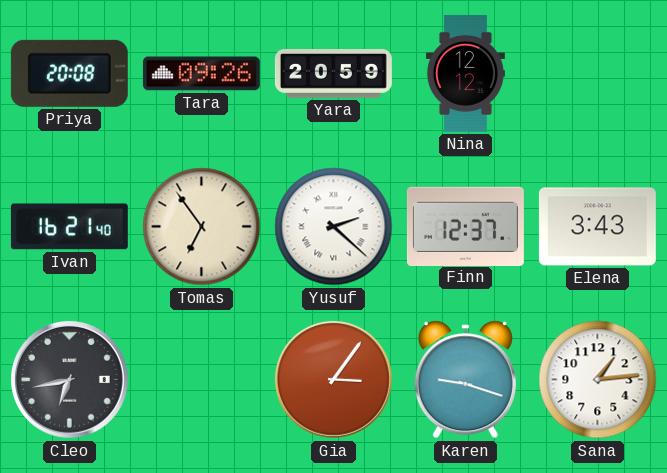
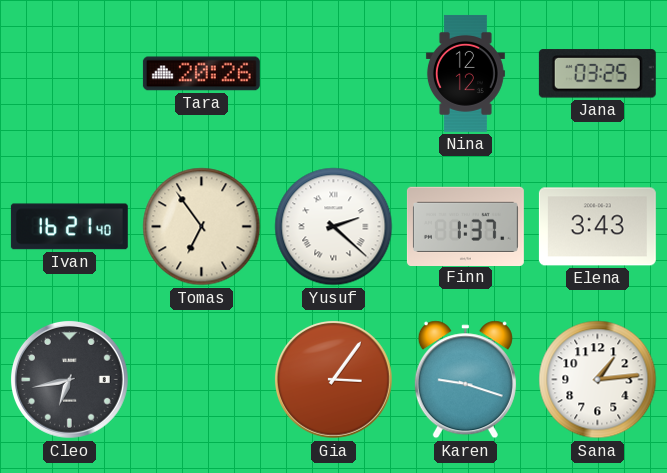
Priya: 20:08 -> none
Tara: 09:26 -> 20:26
Yara: 20:59 -> none
Jana: none -> 03:25
Finn: 12:37 -> 1:37
